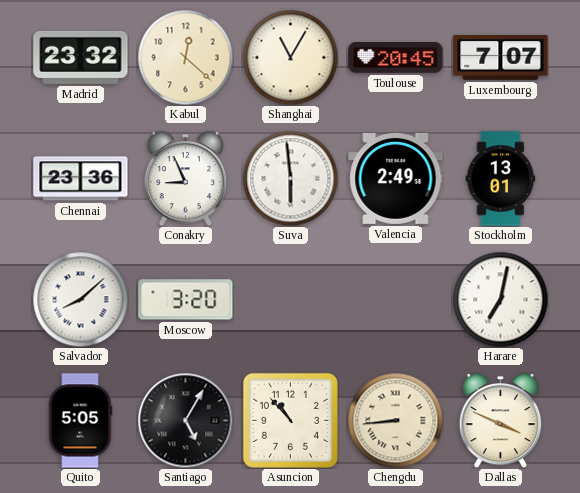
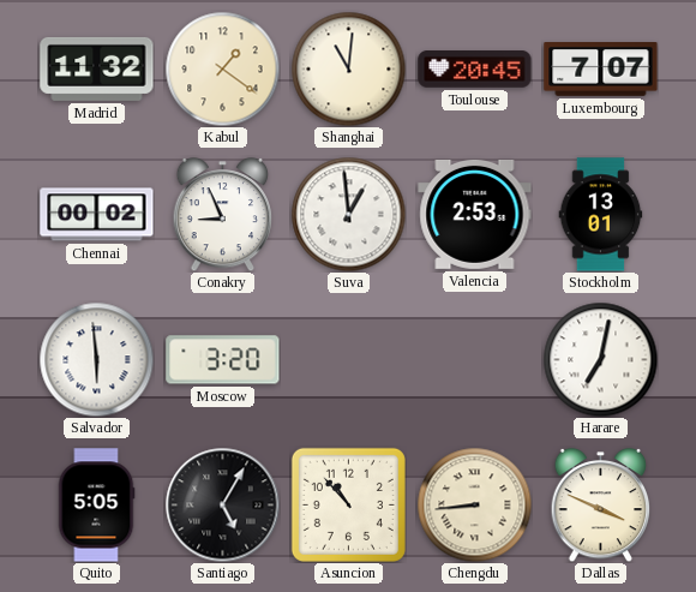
Madrid: 23:32 -> 11:32
Kabul: 12:22 -> 1:21
Shanghai: 11:05 -> 11:01
Chennai: 23:36 -> 00:02
Suva: 5:59 -> 12:59
Valencia: 2:49 -> 2:53
Salvador: 8:08 -> 5:59
